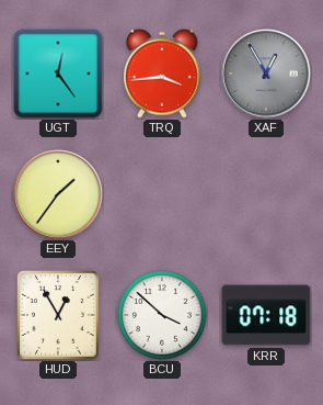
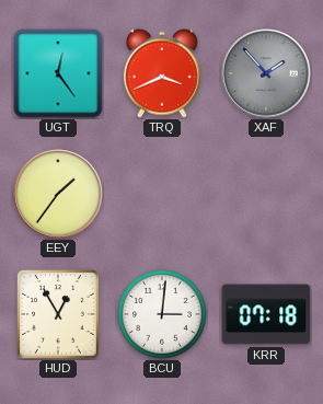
TRQ: 3:44 -> 3:41
XAF: 12:55 -> 1:53
BCU: 3:52 -> 3:01
